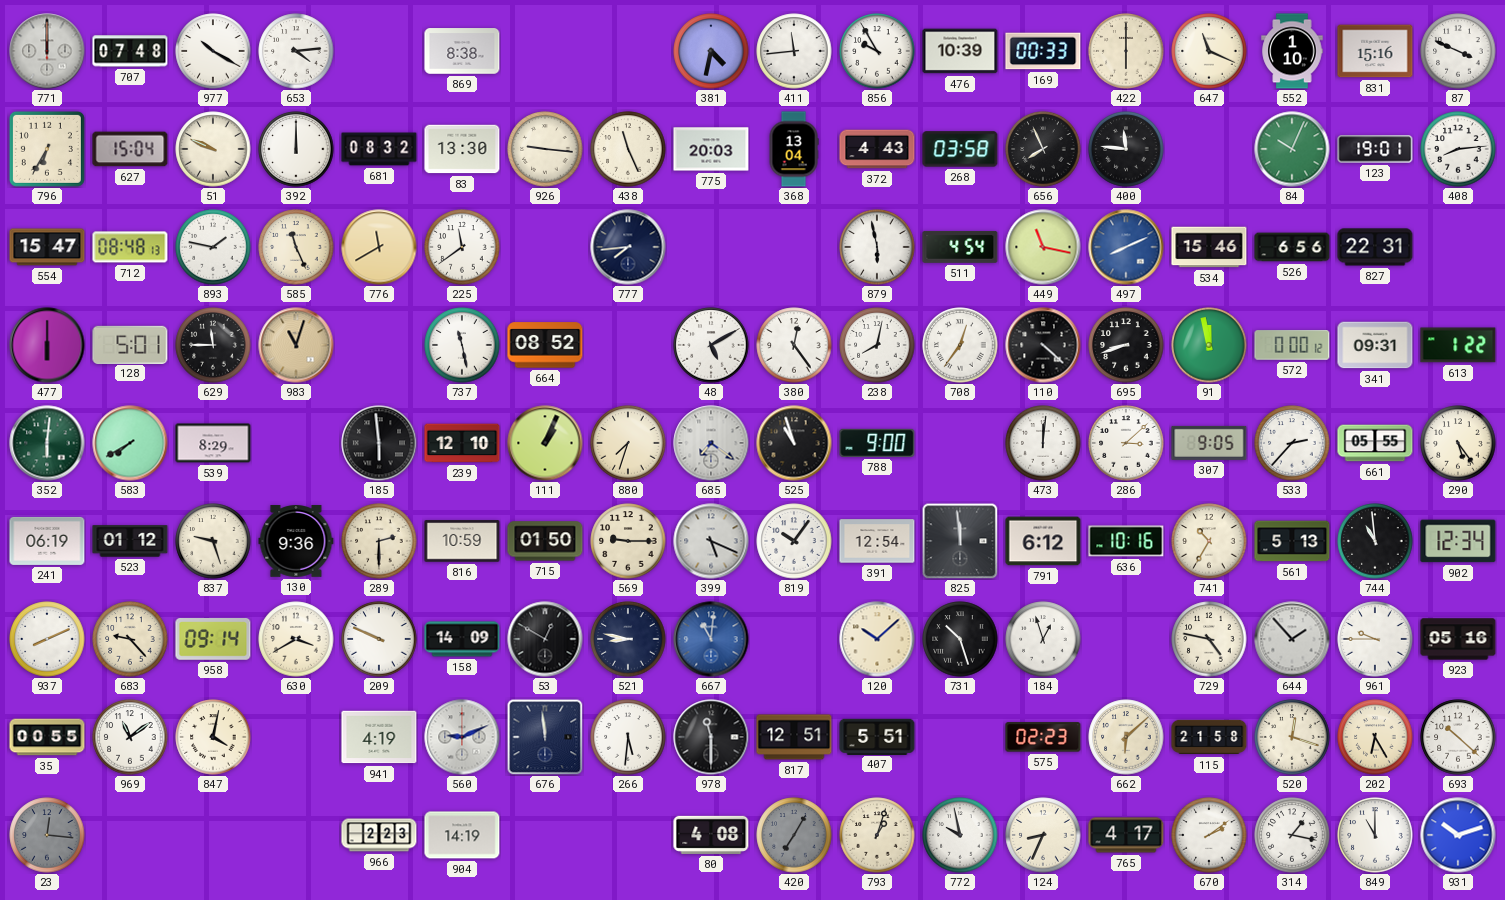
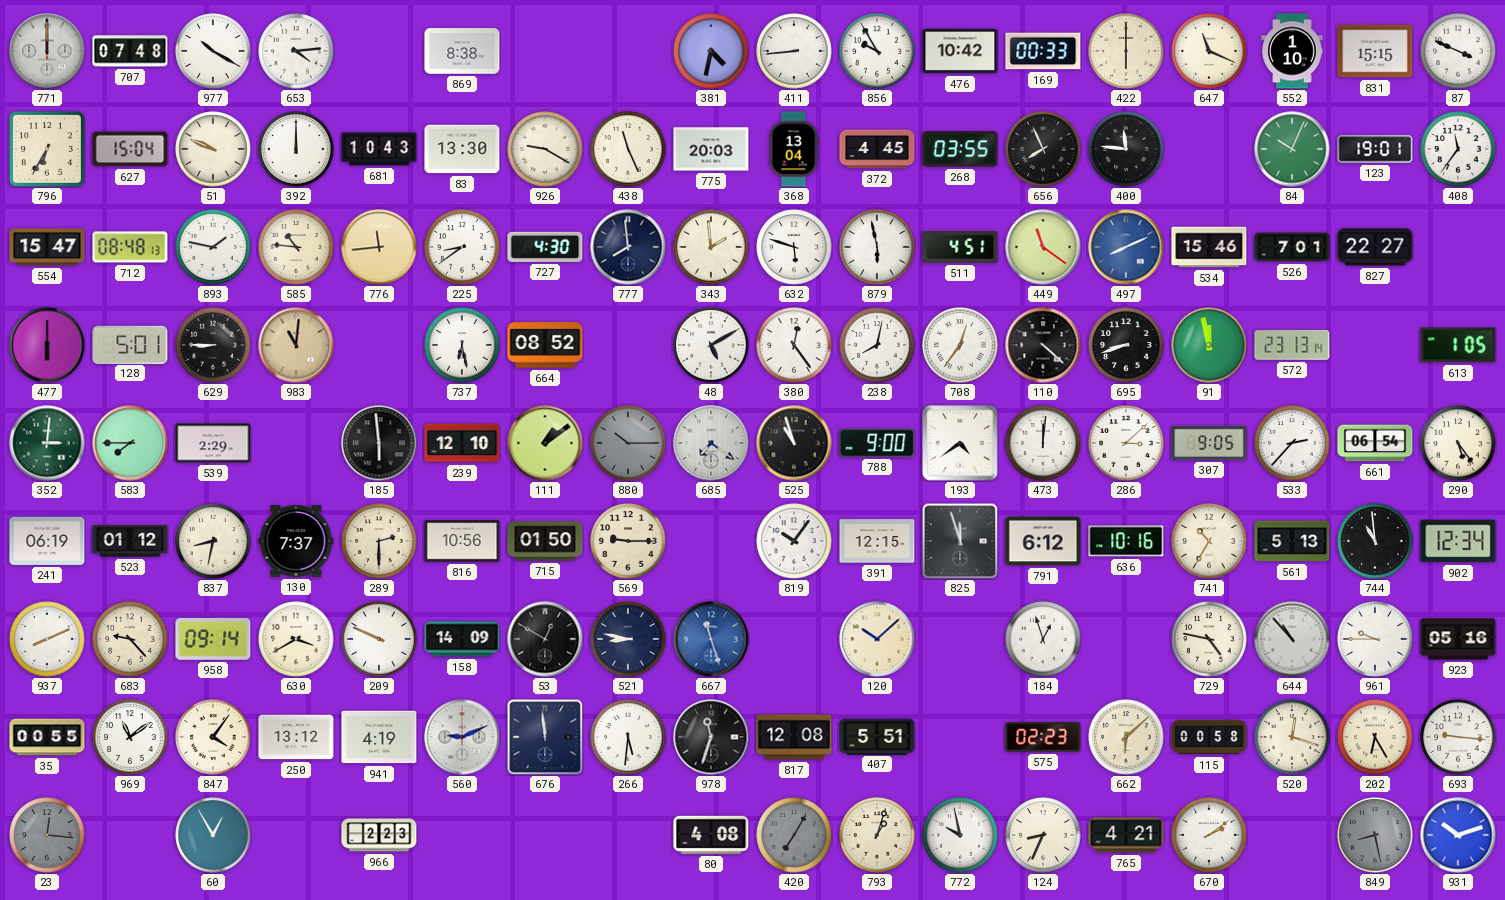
411: 11:44 -> 8:44
476: 10:39 -> 10:42
831: 15:16 -> 15:15
681: 08:32 -> 10:43
926: 9:16 -> 9:20
372: 4:43 -> 4:45
268: 03:58 -> 03:55
408: 8:14 -> 11:36
585: 11:26 -> 10:46
776: 11:40 -> 11:44
225: 11:39 -> 8:39
727: none -> 4:30
777: 7:44 -> 7:59
343: none -> 1:59
632: none -> 5:48
511: 4:54 -> 4:51
449: 11:17 -> 11:21
526: 6:56 -> 7:01
827: 22:31 -> 22:27
629: 11:45 -> 8:45
983: 11:03 -> 11:01
737: 11:28 -> 6:28
572: 0:00 -> 23:13
341: 09:31 -> none
613: 1:22 -> 1:05
352: 6:01 -> 3:01
583: 7:40 -> 7:45
539: 8:29 -> 2:29
111: 1:04 -> 1:09
880: 7:33 -> 10:15
880 dial: cream -> grey
193: none -> 4:39
661: 05:55 -> 06:54
837: 9:27 -> 8:32
130: 9:36 -> 7:37
816: 10:59 -> 10:56
399: 5:19 -> none
391: 12:54 -> 12:15
825: 11:59 -> 11:57
667: 11:01 -> 11:27
731: 10:27 -> none
644: 1:53 -> 10:53
847: 4:02 -> 4:06
250: none -> 13:12
978: 11:30 -> 11:33
817: 12:51 -> 12:08
115: 21:58 -> 00:58
693: 10:22 -> 9:16
60: none -> 12:55
904: 14:19 -> none
765: 4:17 -> 4:21
314: 1:17 -> none
849: 11:00 -> 8:28
849 dial: white -> grey
